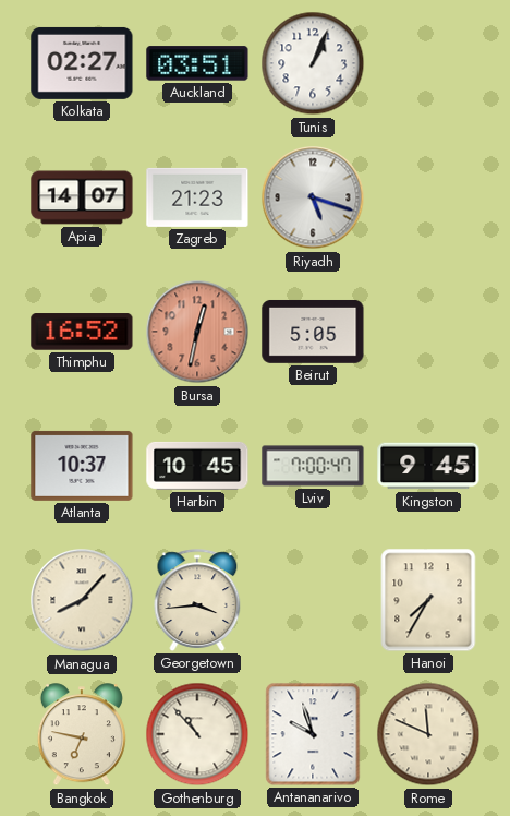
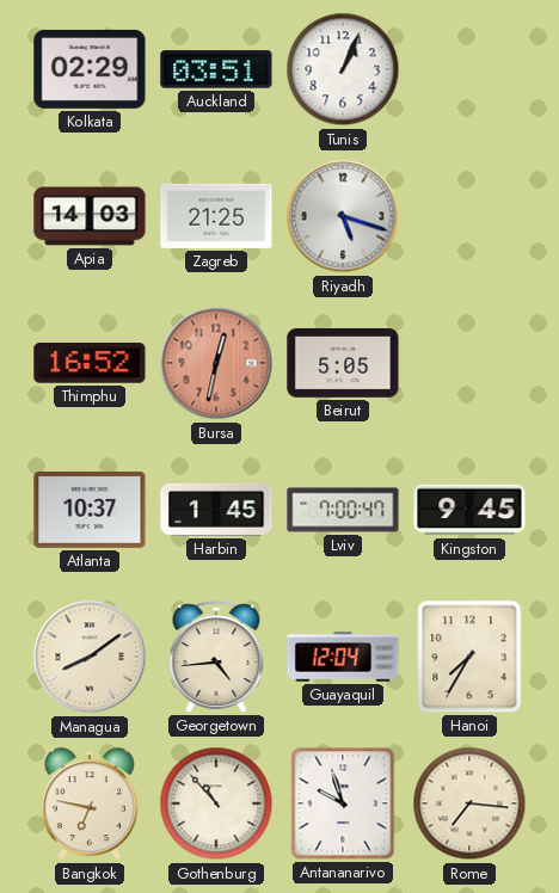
Kolkata: 02:27 -> 02:29
Apia: 14:07 -> 14:03
Zagreb: 21:23 -> 21:25
Harbin: 10:45 -> 1:45
Managua: 8:07 -> 8:09
Georgetown: 3:44 -> 4:44
Guayaquil: none -> 12:04
Rome: 11:49 -> 7:16
